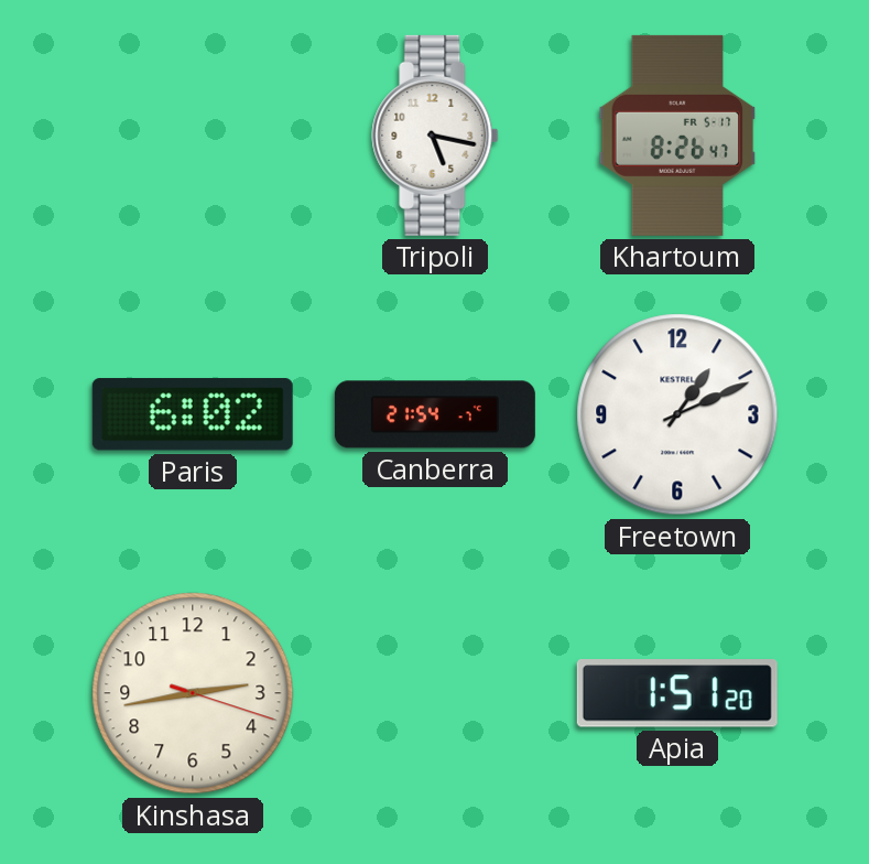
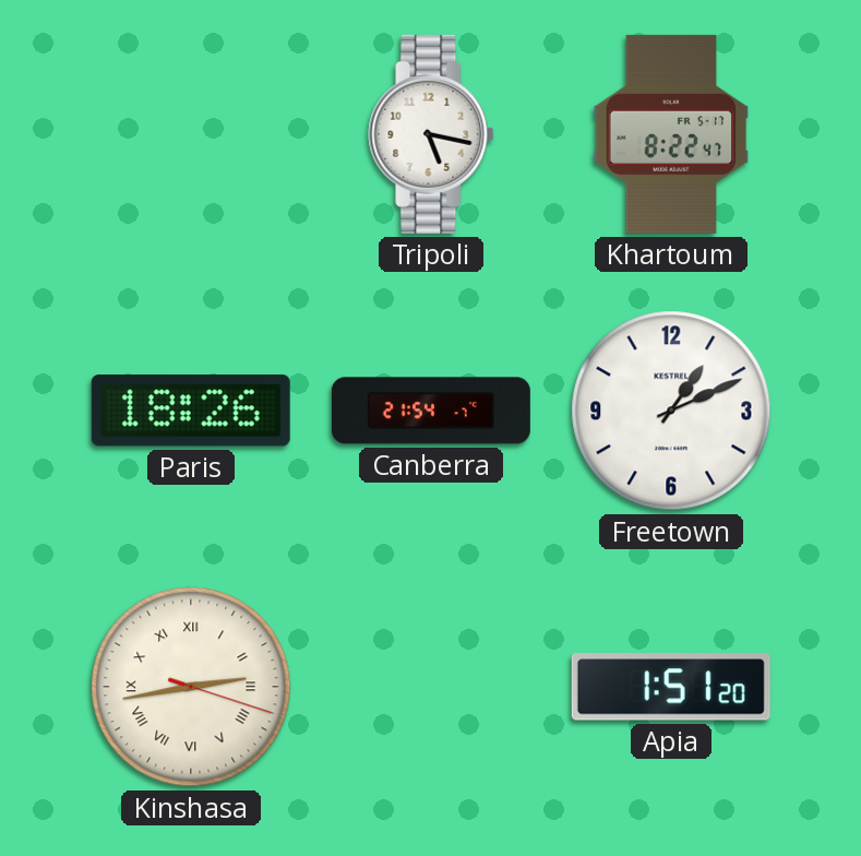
Khartoum: 8:26 -> 8:22
Paris: 6:02 -> 18:26
Kinshasa numerals: Arabic -> Roman
